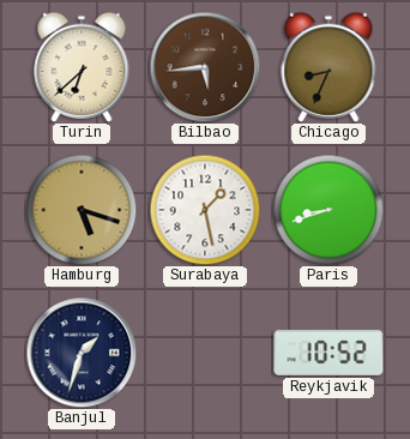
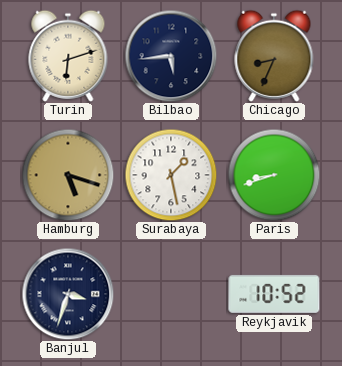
Turin: 6:38 -> 6:12
Bilbao dial: brown -> navy
Banjul: 1:33 -> 3:33
